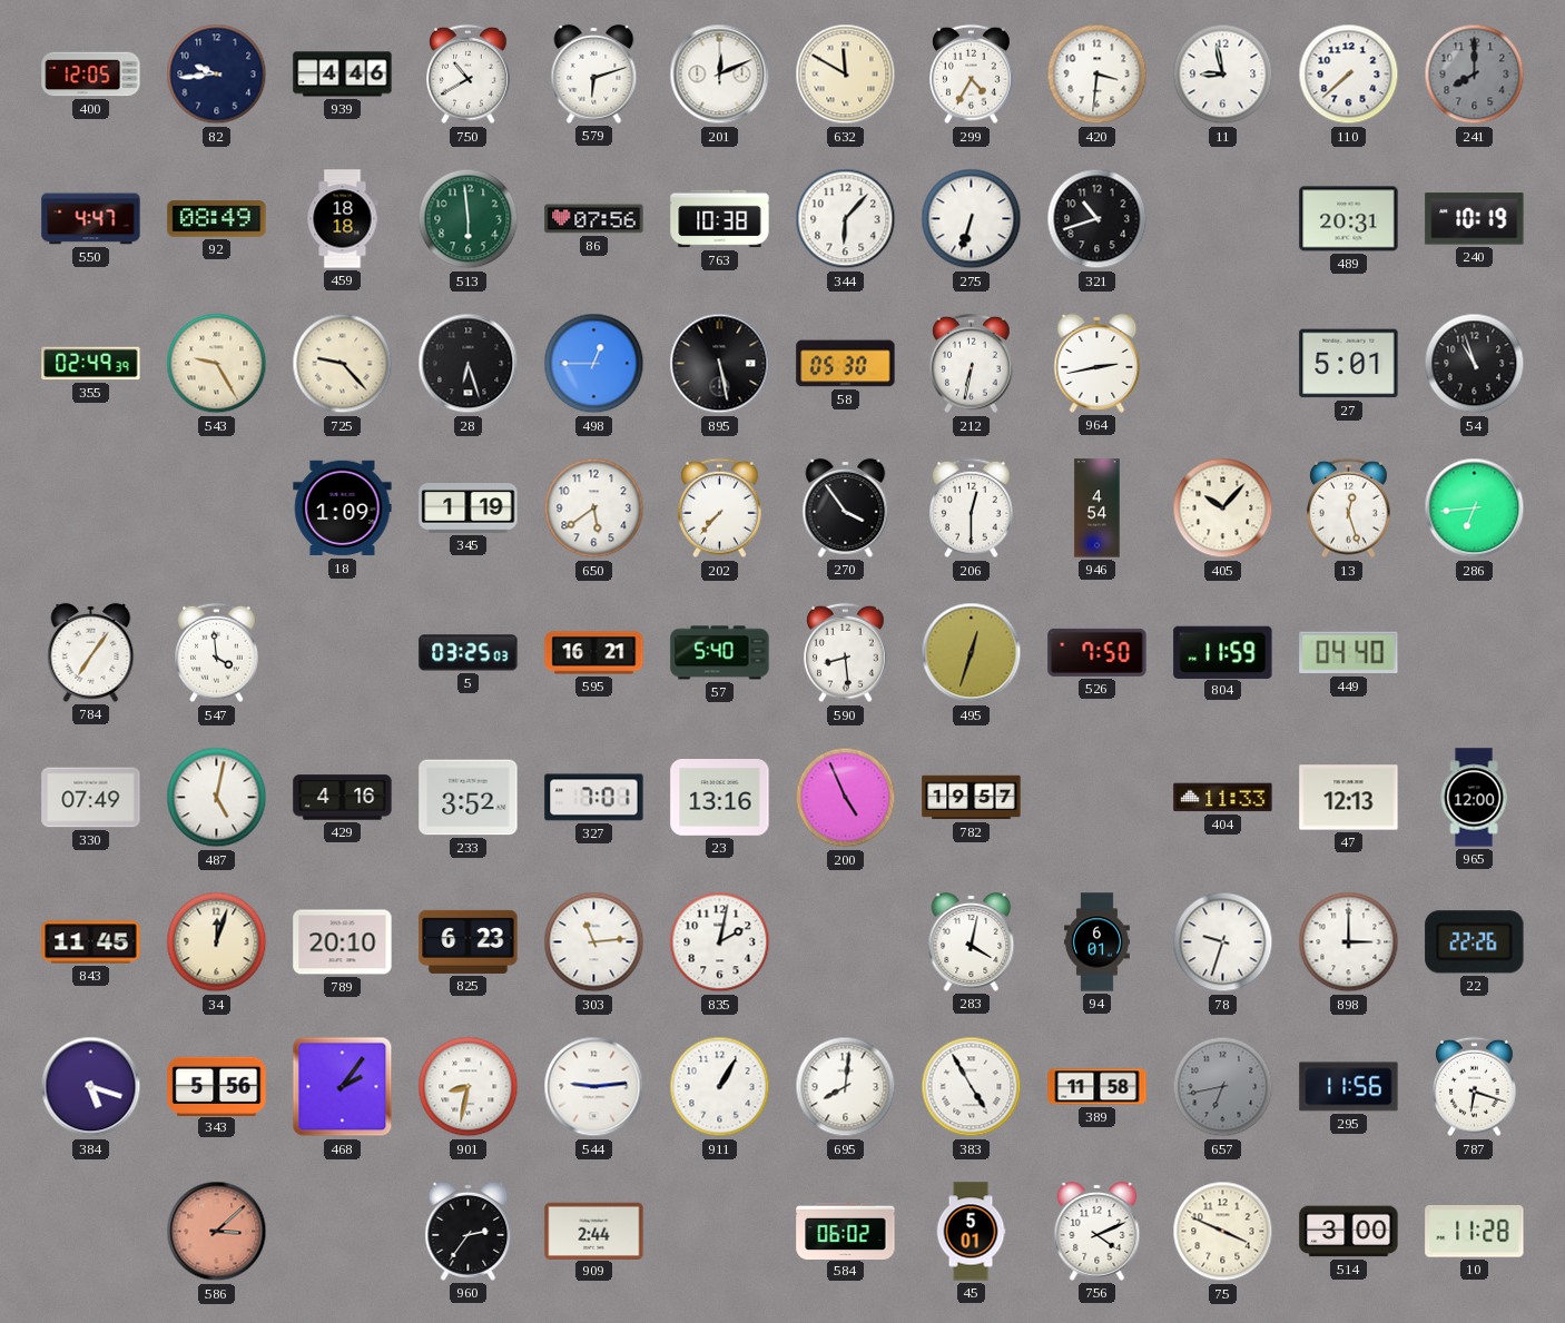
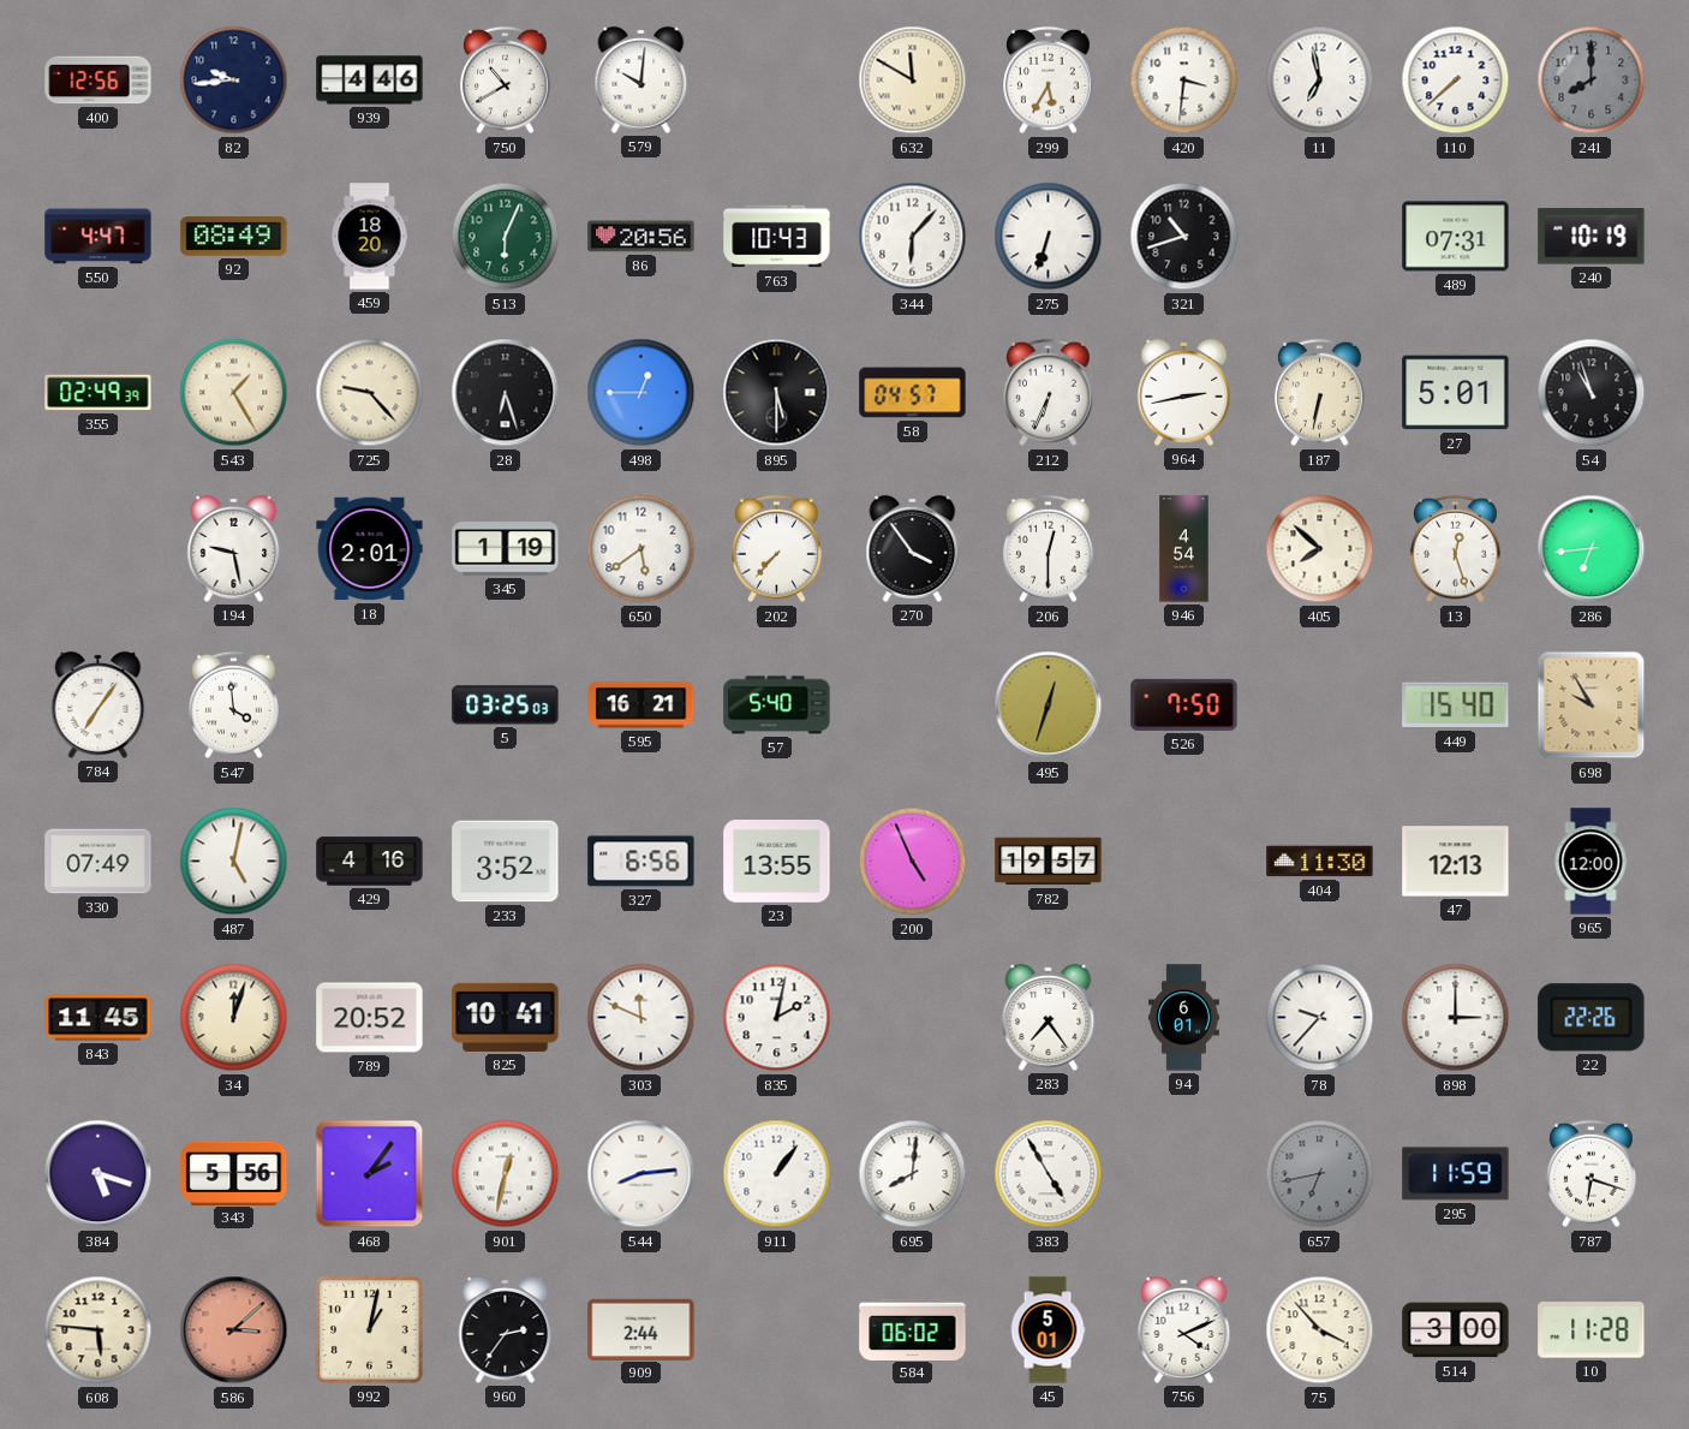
400: 12:05 -> 12:56
579: 6:12 -> 10:01
201: 12:11 -> none
299: 4:35 -> 5:35
11: 8:58 -> 6:58
459: 18:18 -> 18:20
513: 5:59 -> 6:04
86: 07:56 -> 20:56
763: 10:38 -> 10:43
489: 20:31 -> 07:31
543: 9:25 -> 1:25
895: 5:28 -> 5:30
58: 05:30 -> 04:57
212: 6:32 -> 6:34
187: none -> 6:32
194: none -> 9:28
18: 1:09 -> 2:01
405: 10:07 -> 7:52
590: 8:29 -> none
804: 11:59 -> none
449: 04:40 -> 15:40
698: none -> 9:55
327: 7:01 -> 6:56
23: 13:16 -> 13:55
404: 11:33 -> 11:30
789: 20:10 -> 20:52
825: 6:23 -> 10:41
303: 11:14 -> 11:49
283: 4:02 -> 7:24
78: 9:33 -> 9:37
901: 8:32 -> 12:32
544: 9:14 -> 8:14
911: 1:05 -> 1:06
389: 11:58 -> none
295: 11:56 -> 11:59
608: none -> 5:46
992: none -> 1:02
75: 3:49 -> 3:53
